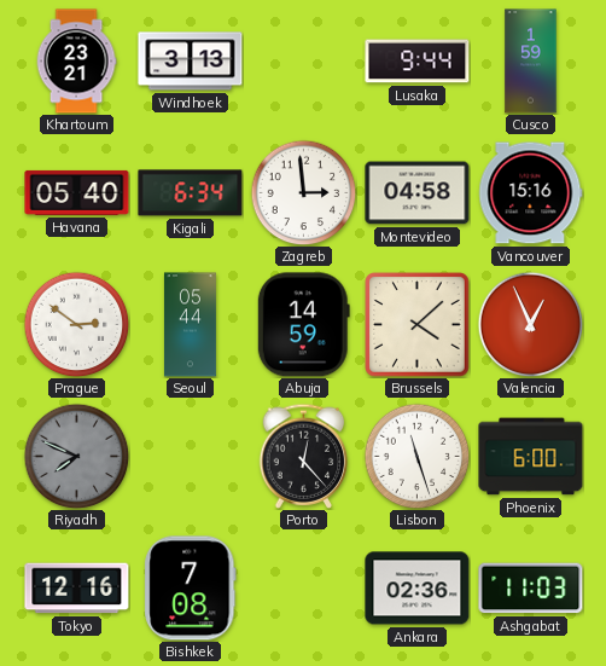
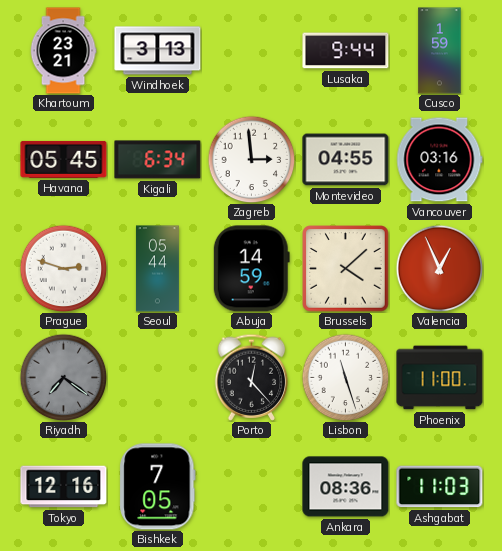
Havana: 05:40 -> 05:45
Montevideo: 04:58 -> 04:55
Vancouver: 15:16 -> 03:16
Prague: 2:51 -> 2:48
Riyadh: 7:49 -> 7:21
Phoenix: 6:00 -> 11:00
Bishkek: 7:08 -> 7:05
Ankara: 02:36 -> 08:36
